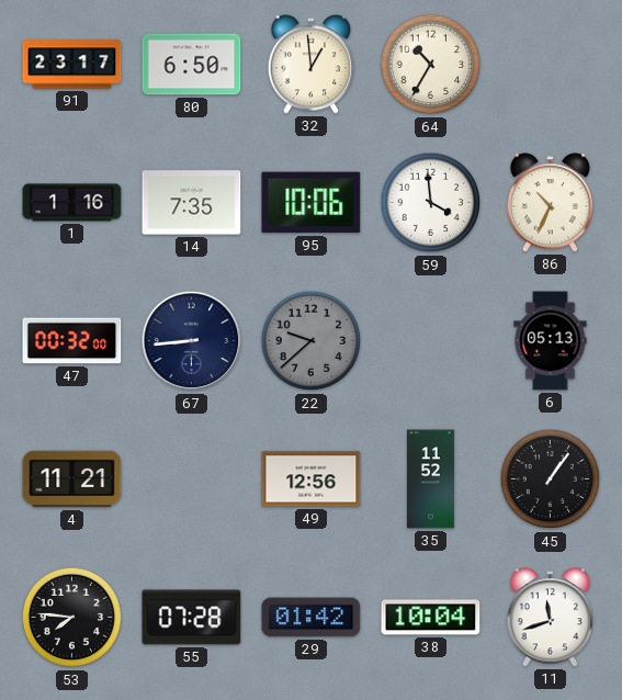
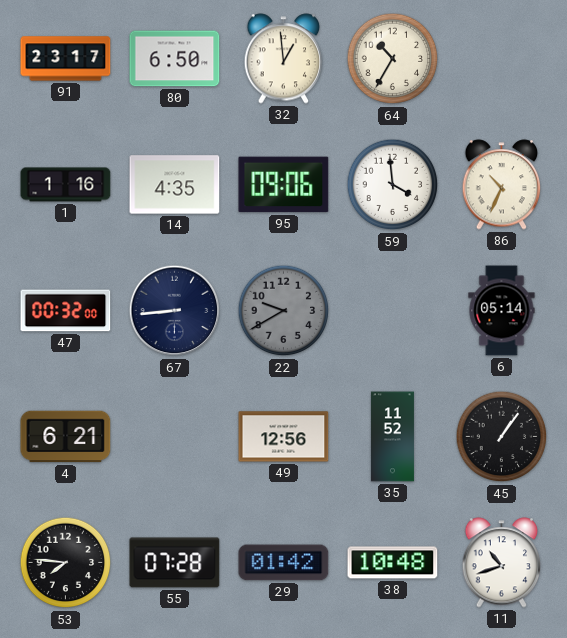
14: 7:35 -> 4:35
95: 10:06 -> 09:06
22: 9:38 -> 9:40
6: 05:13 -> 05:14
4: 11:21 -> 6:21
38: 10:04 -> 10:48
11: 11:42 -> 10:42
